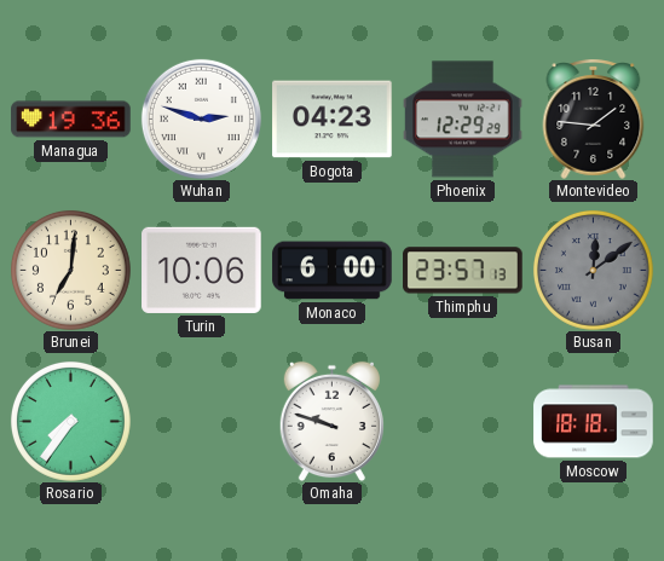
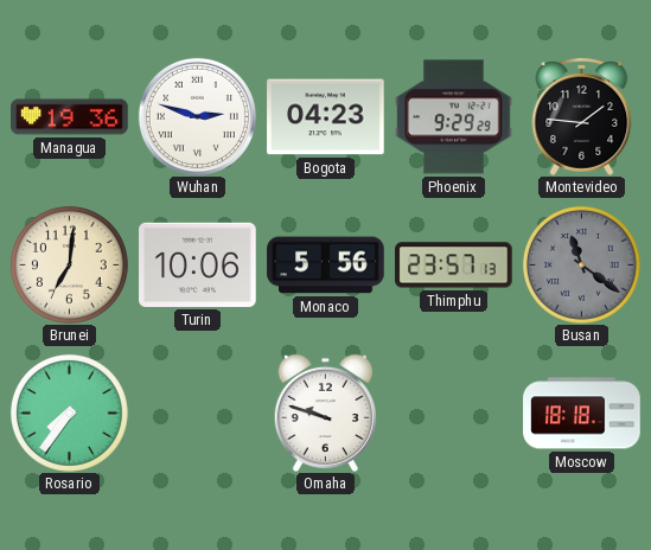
Phoenix: 12:29 -> 9:29
Monaco: 6:00 -> 5:56
Busan: 12:09 -> 11:21
